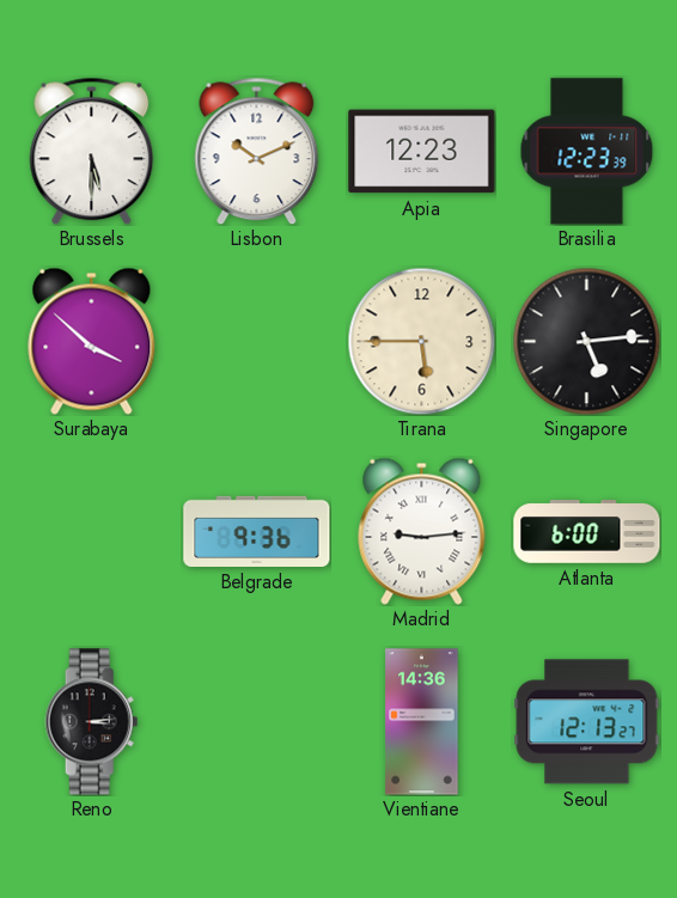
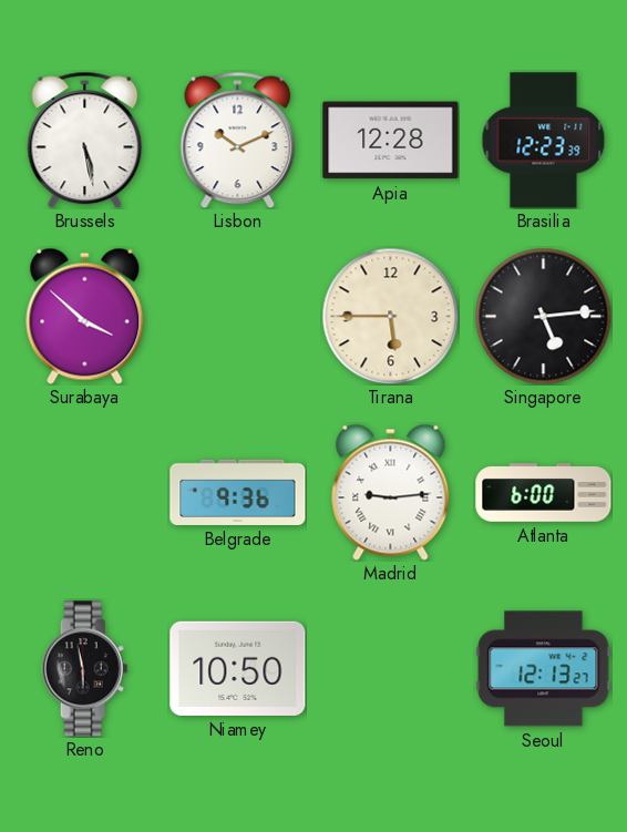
Brussels: 5:30 -> 5:28
Apia: 12:23 -> 12:28
Reno: 3:14 -> 5:58
Niamey: none -> 10:50
Vientiane: 14:36 -> none
